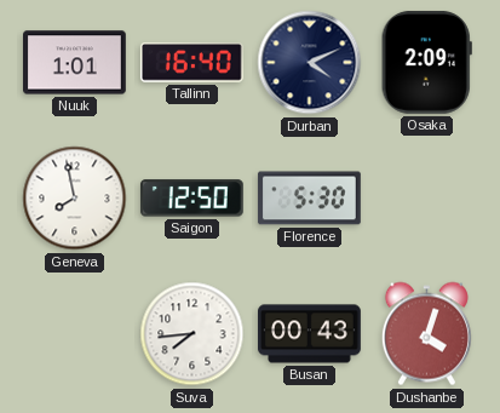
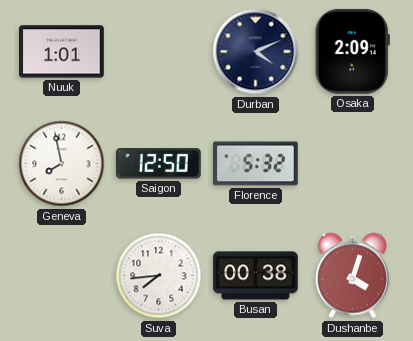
Tallinn: 16:40 -> none
Florence: 5:30 -> 5:32
Busan: 00:43 -> 00:38
